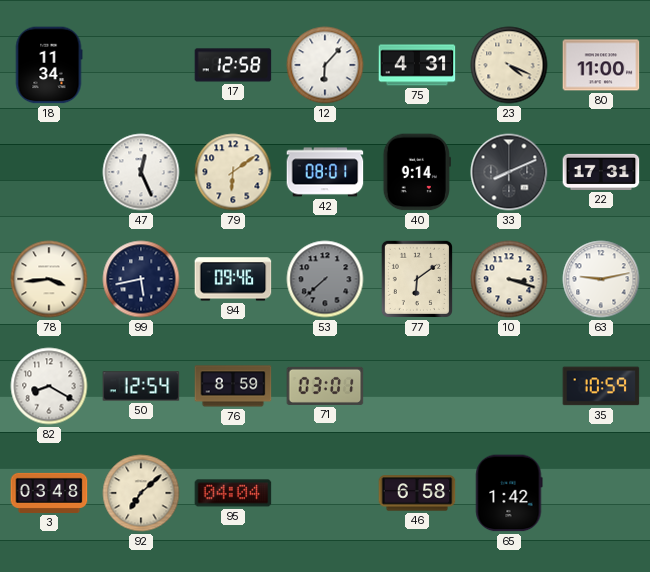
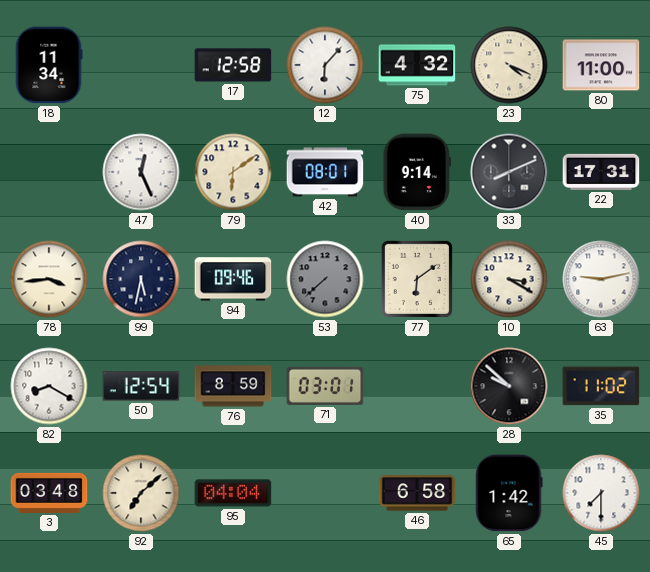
75: 4:31 -> 4:32
99: 5:43 -> 5:32
10: 3:18 -> 3:20
28: none -> 9:52
35: 10:59 -> 11:02
45: none -> 7:30
